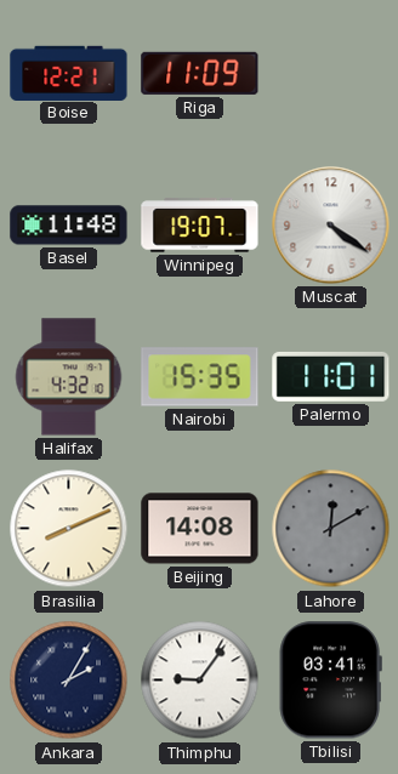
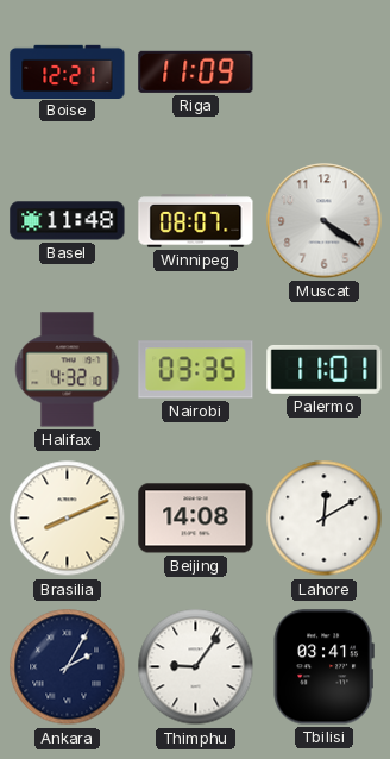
Winnipeg: 19:07 -> 08:07
Nairobi: 15:35 -> 03:35
Lahore dial: grey -> white
